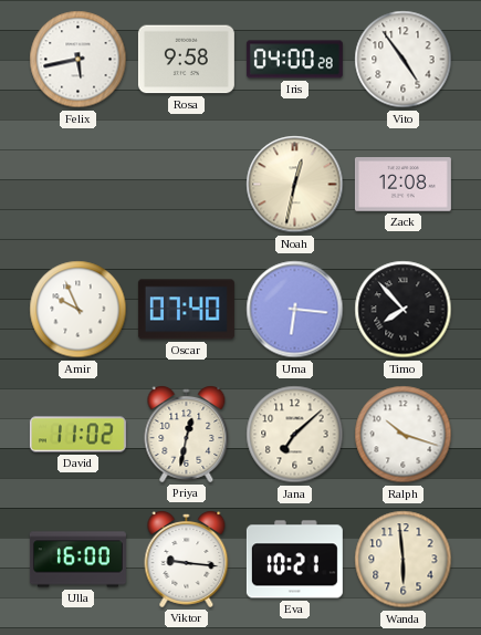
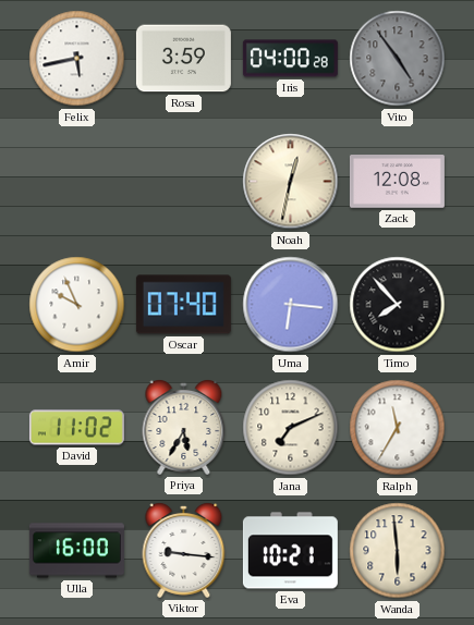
Rosa: 9:58 -> 3:59
Vito dial: white -> grey
Priya: 12:32 -> 5:35
Jana: 7:08 -> 7:11
Ralph: 10:18 -> 11:35
